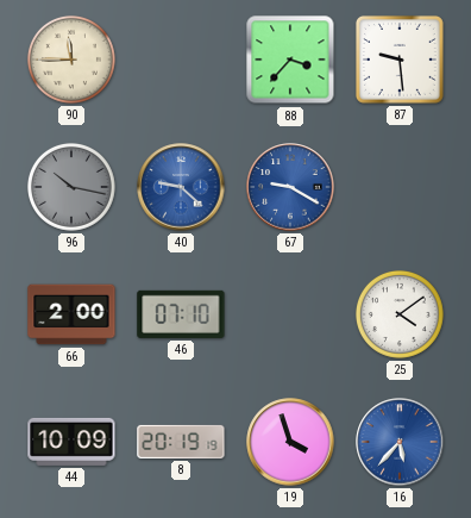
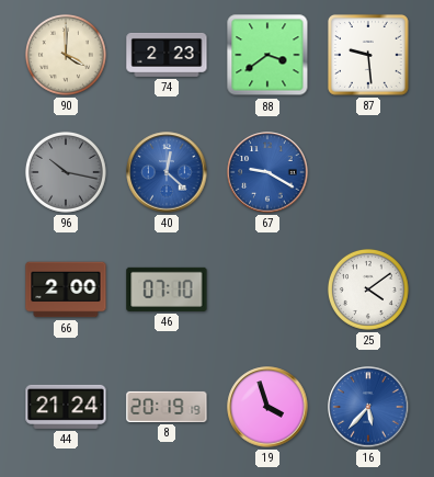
90: 11:45 -> 4:00
74: none -> 2:23
88: 3:37 -> 3:39
40: 9:22 -> 12:22
44: 10:09 -> 21:24
